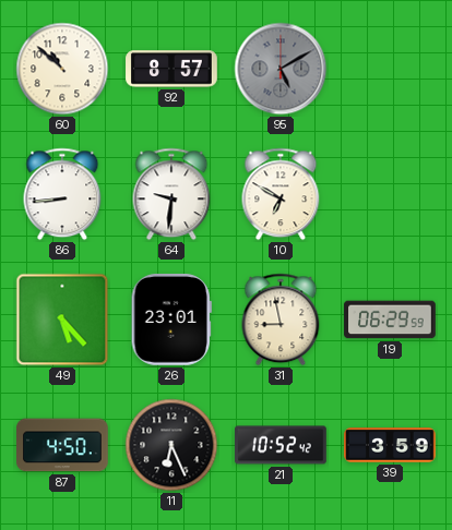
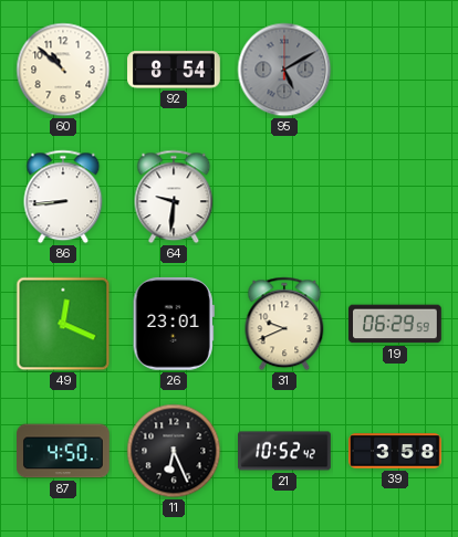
92: 8:57 -> 8:54
10: 6:50 -> none
49: 5:23 -> 12:19
31: 8:58 -> 9:41
39: 3:59 -> 3:58
